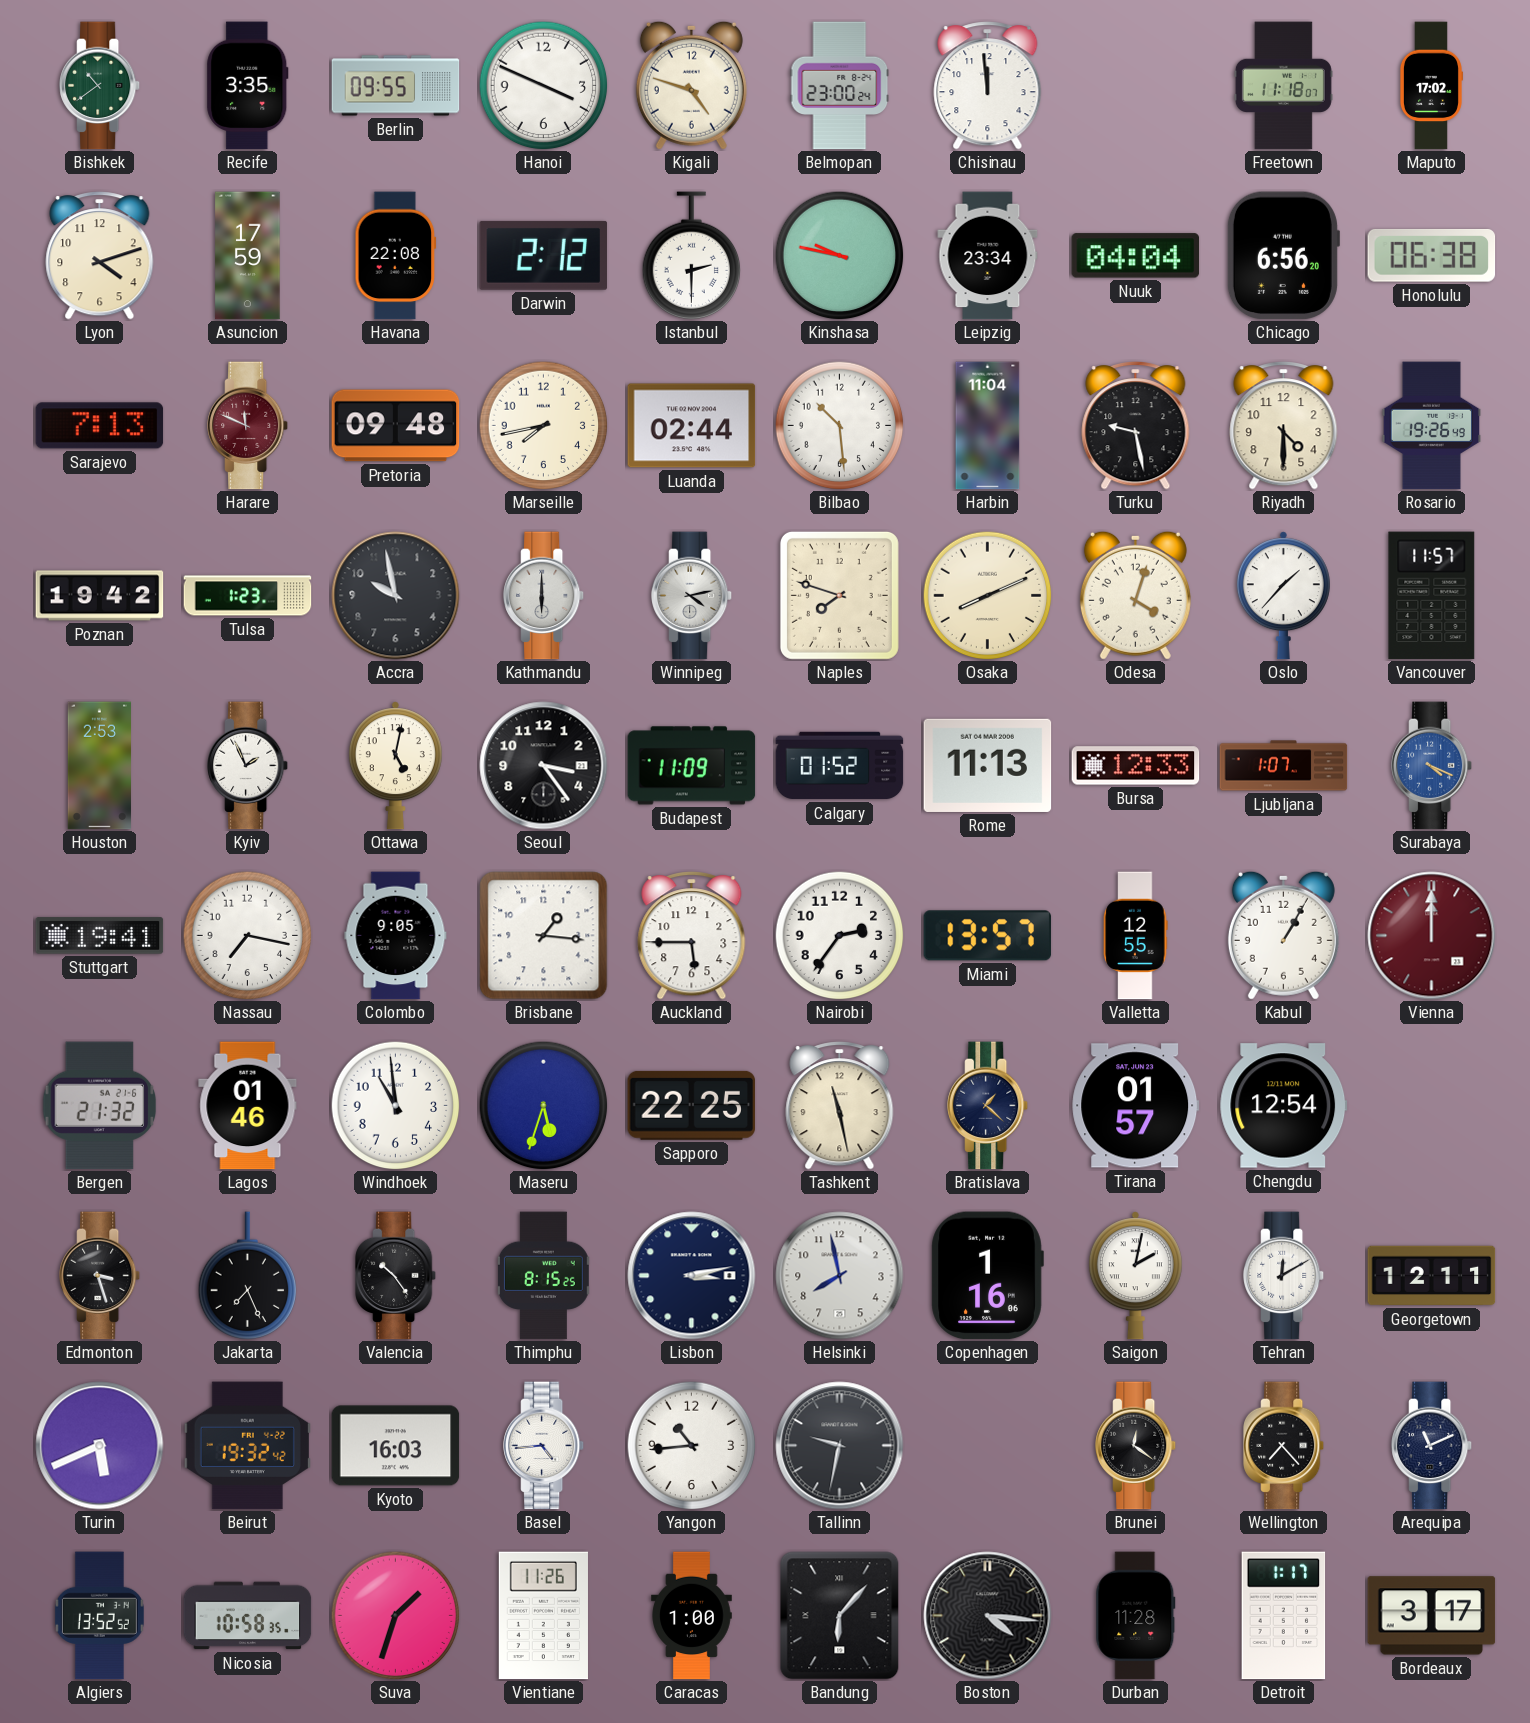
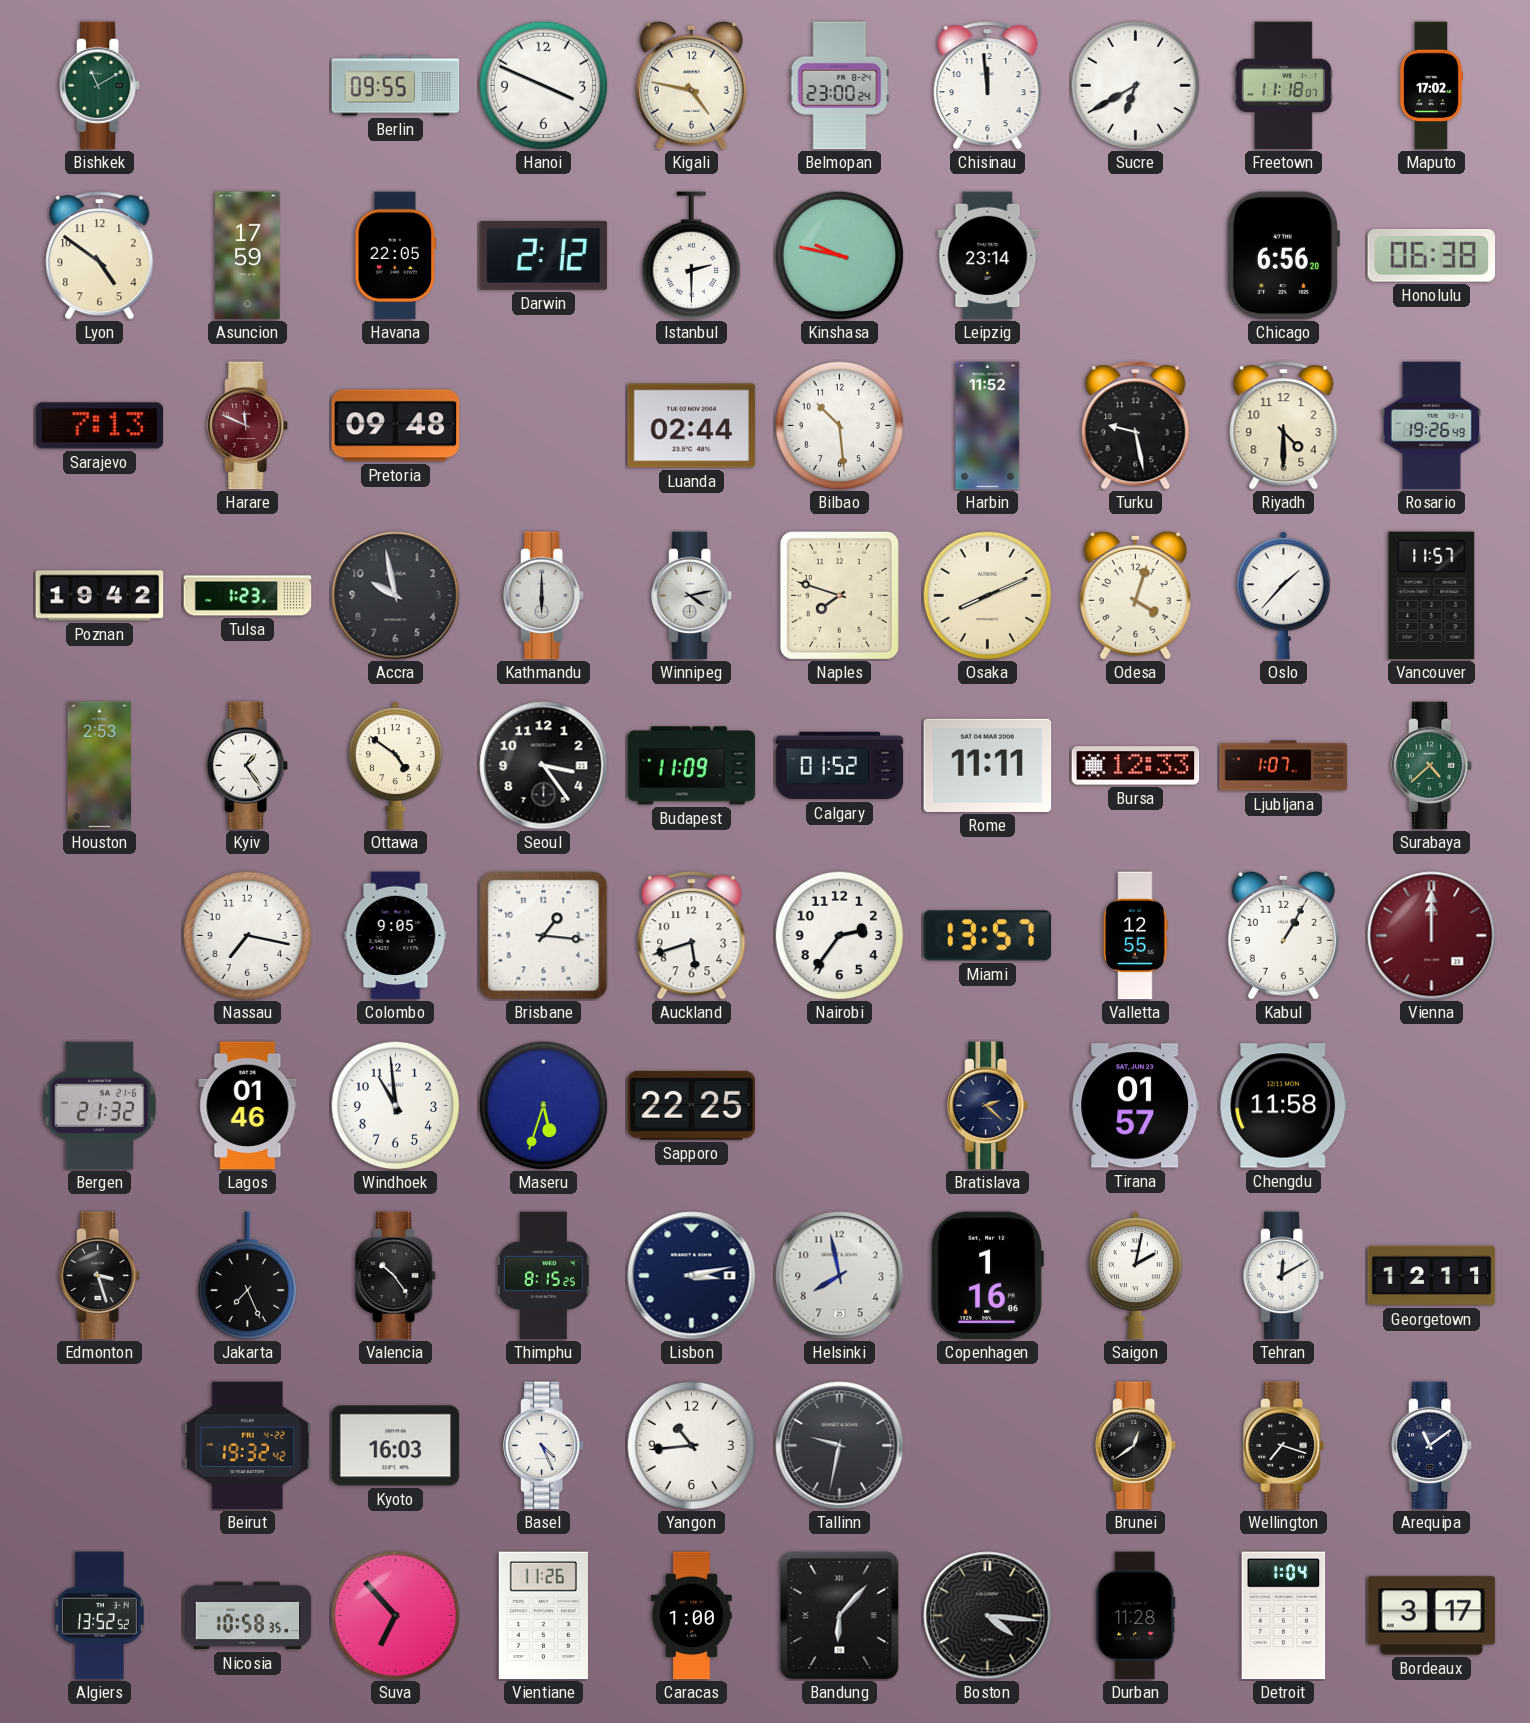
Bishkek: 10:39 -> 11:10
Recife: 3:35 -> none
Kigali: 4:48 -> 4:47
Sucre: none -> 6:40
Lyon: 4:12 -> 4:51
Havana: 22:08 -> 22:05
Leipzig: 23:34 -> 23:14
Nuuk: 04:04 -> none
Marseille: 7:43 -> none
Harbin: 11:04 -> 11:52
Kyiv: 1:56 -> 1:24
Ottawa: 5:02 -> 4:51
Rome: 11:13 -> 11:11
Surabaya: 4:19 -> 4:38
Surabaya dial: blue -> green
Stuttgart: 19:41 -> none
Auckland: 5:45 -> 5:42
Tashkent: 11:28 -> none
Bratislava: 1:22 -> 2:22
Chengdu: 12:54 -> 11:58
Turin: 5:41 -> none
Basel: 4:44 -> 4:26
Brunei: 12:21 -> 12:39
Wellington: 7:23 -> 7:18
Arequipa: 11:11 -> 11:09
Suva: 1:33 -> 6:53
Detroit: 1:17 -> 1:04
